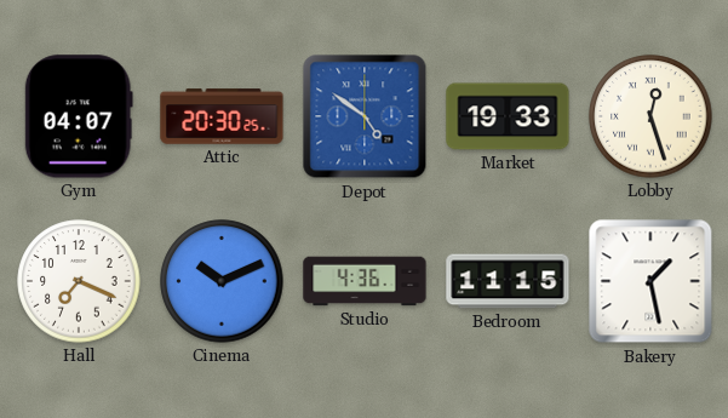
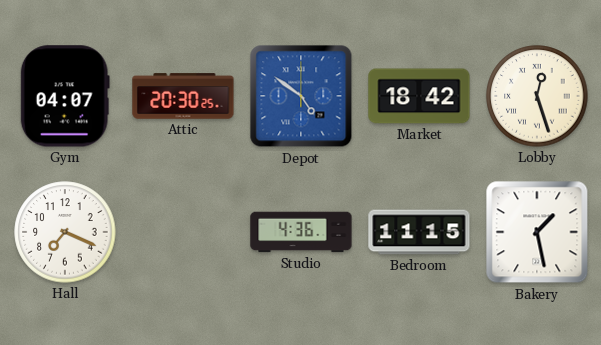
Market: 19:33 -> 18:42
Cinema: 10:11 -> none
